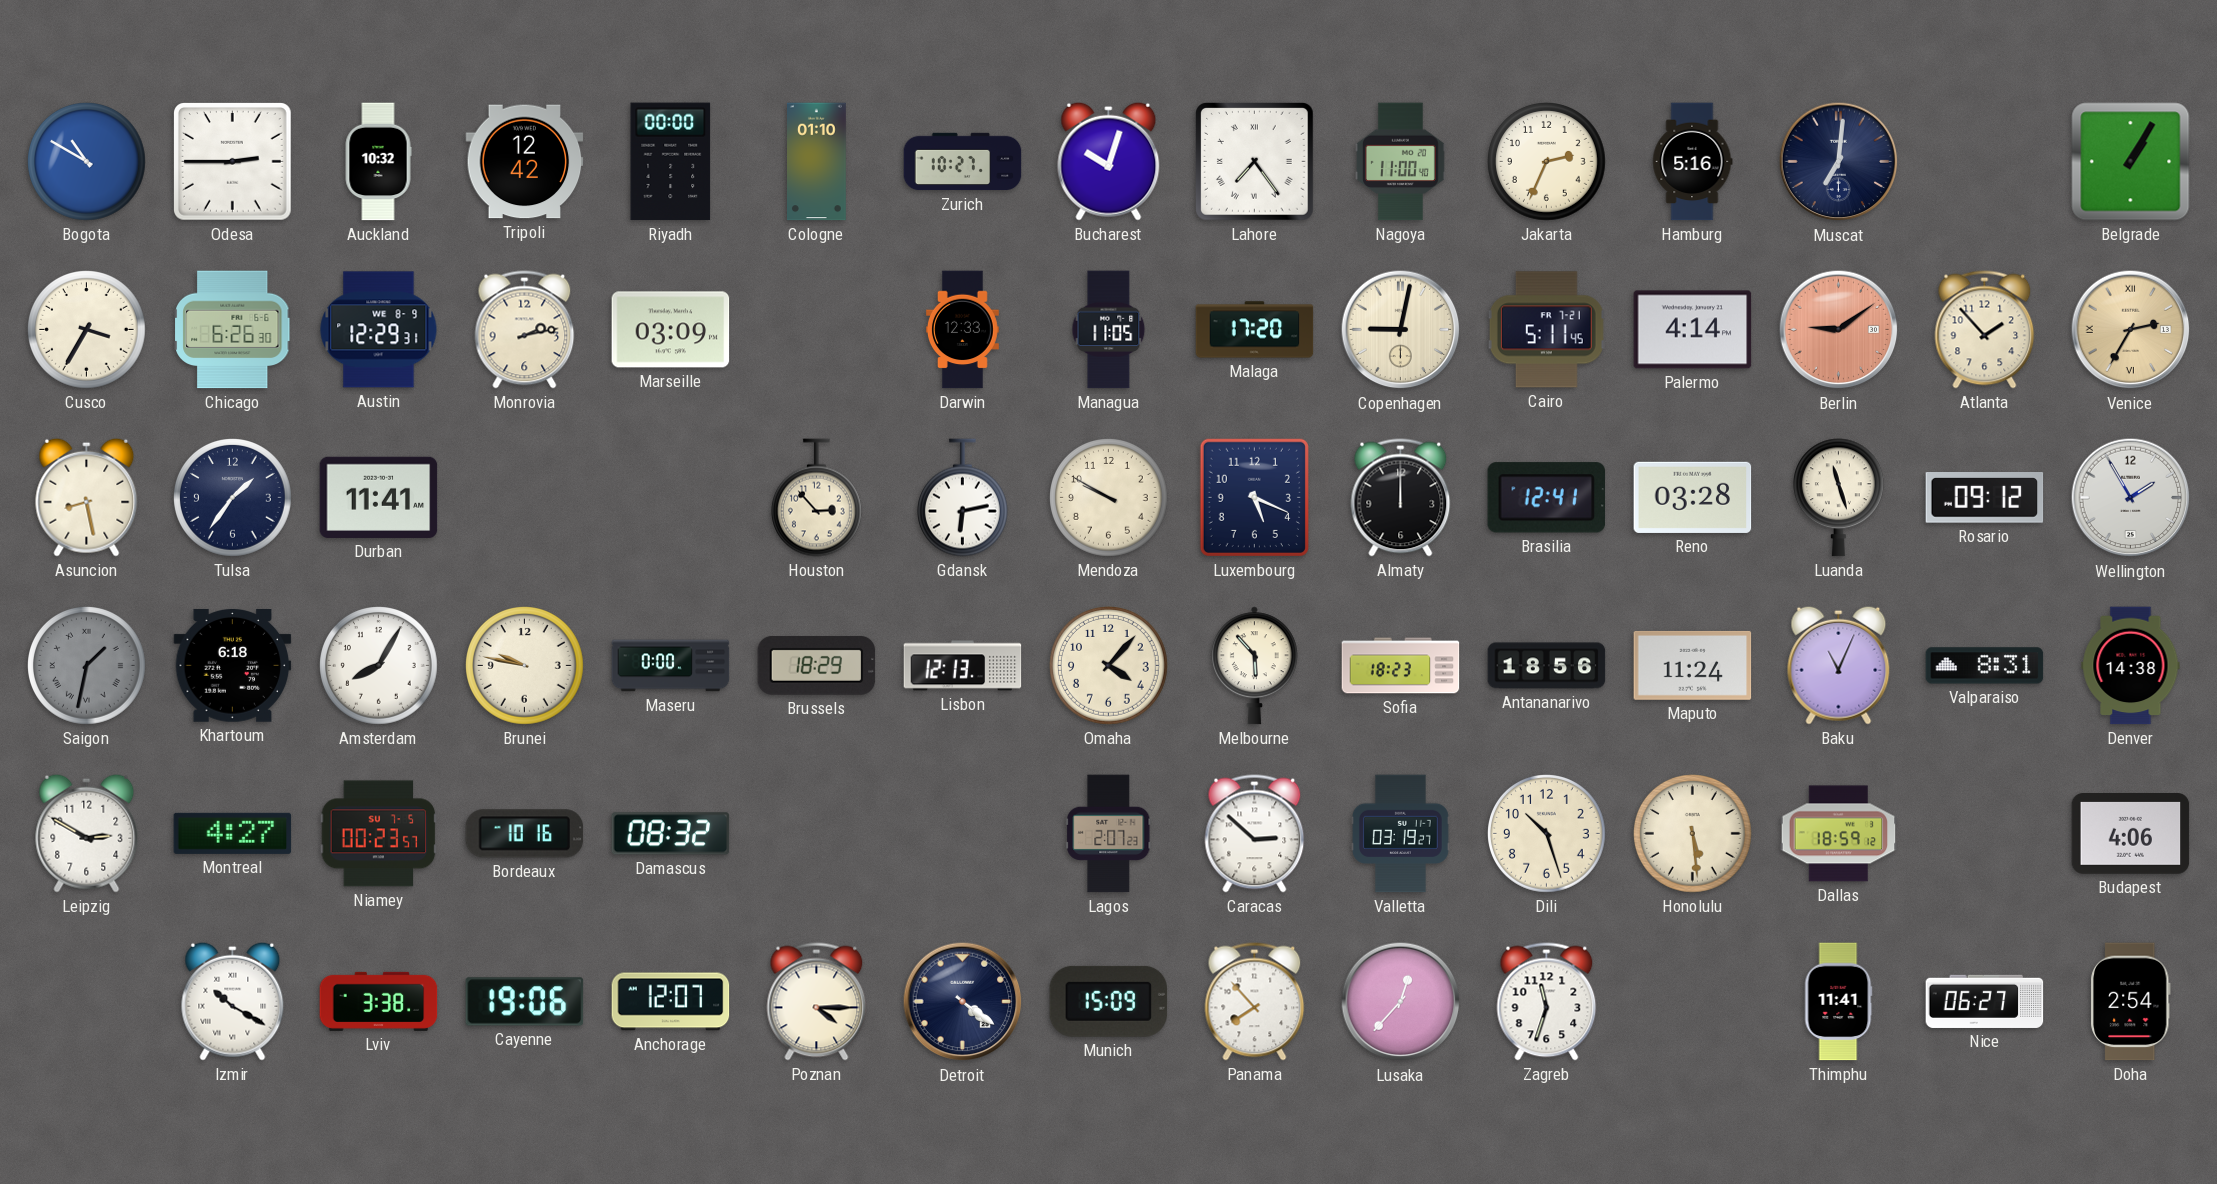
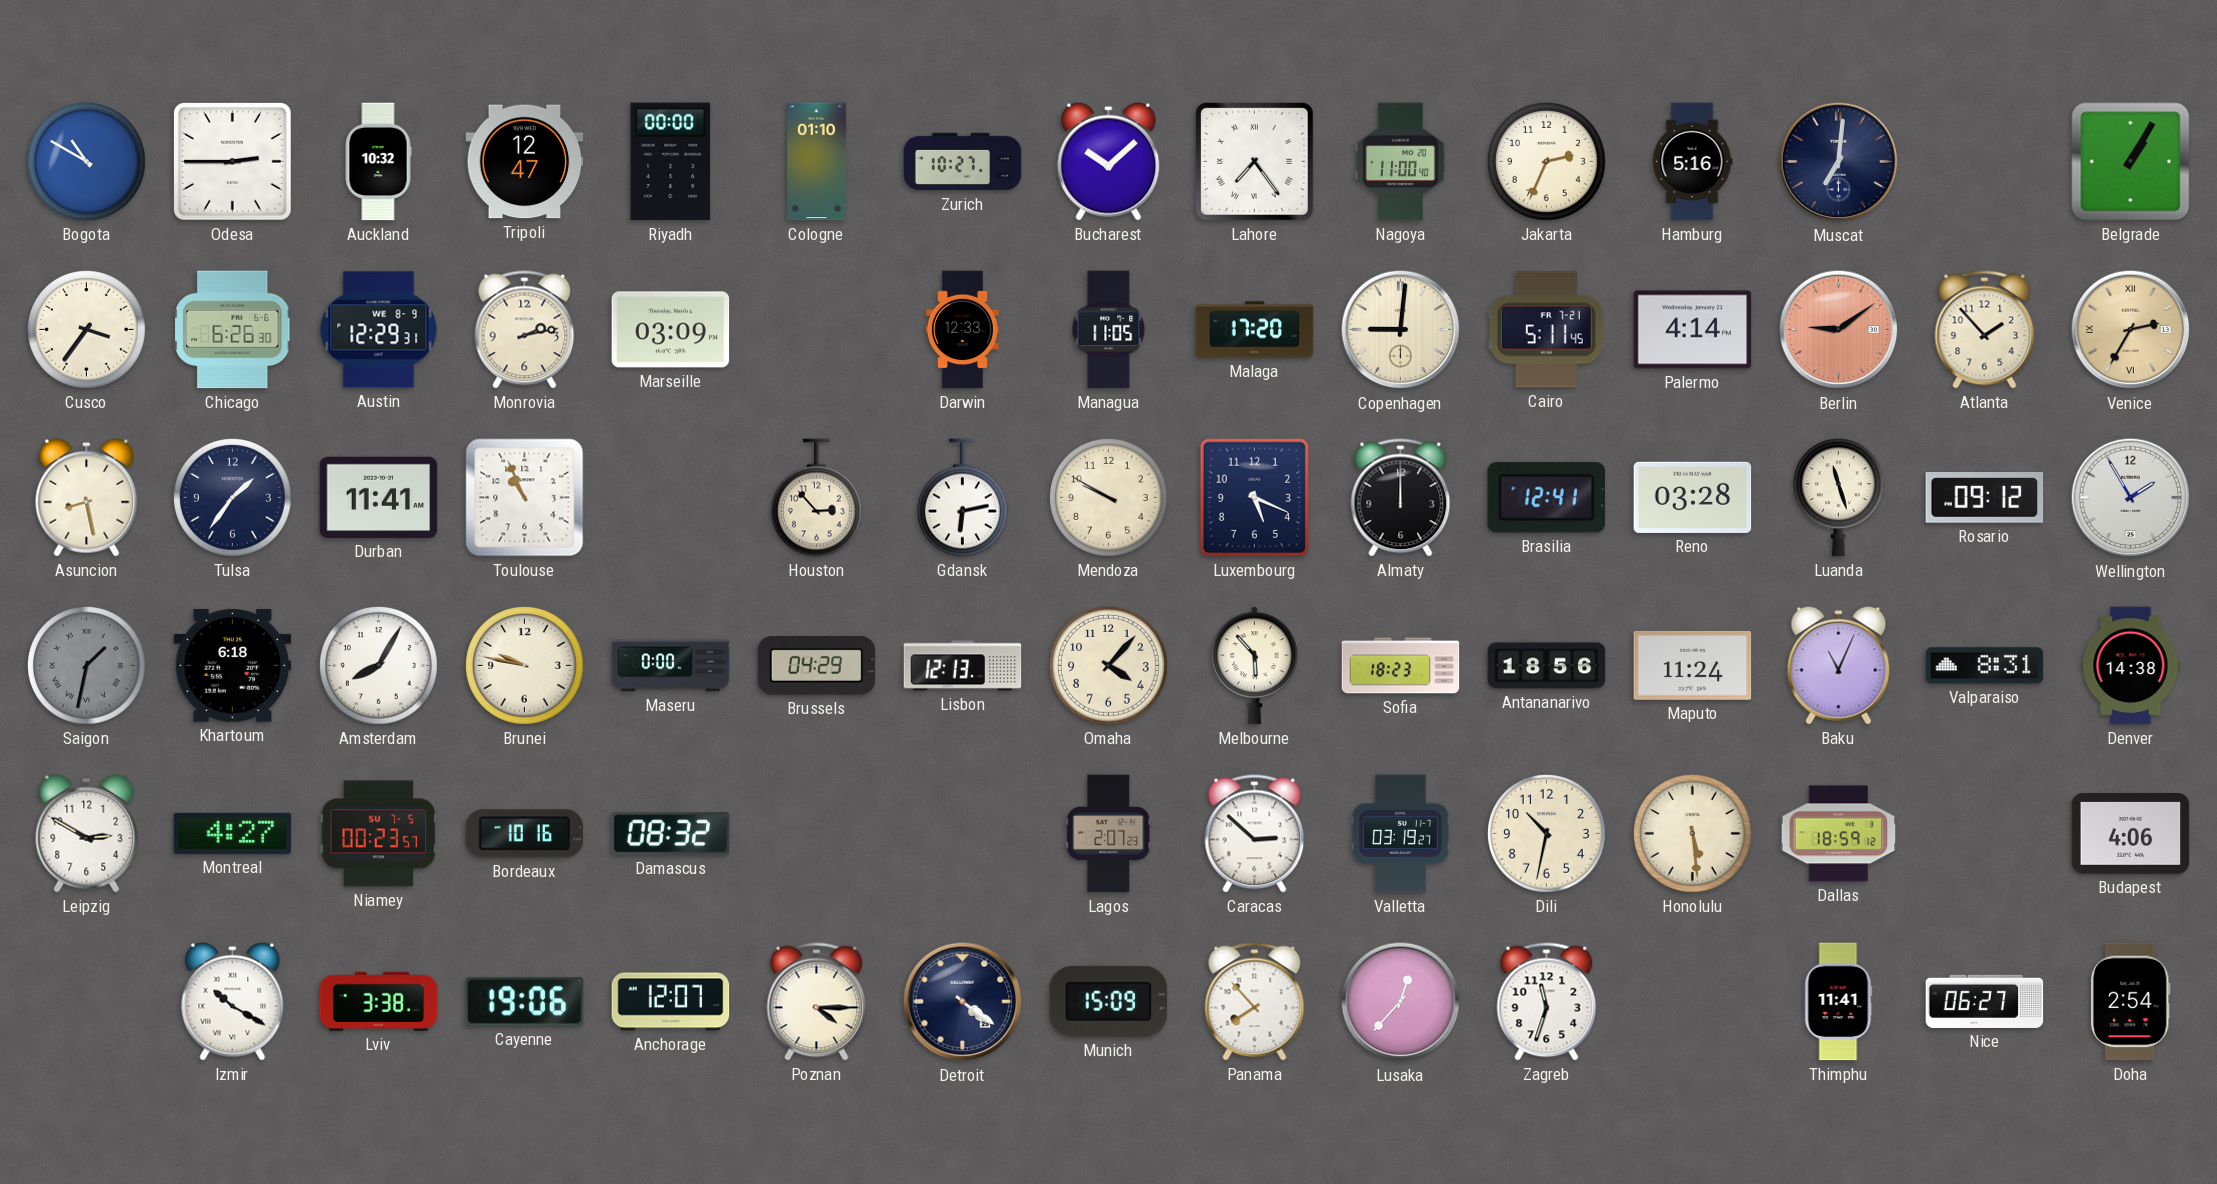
Tripoli: 12:42 -> 12:47
Bucharest: 10:03 -> 10:08
Cusco: 3:35 -> 3:36
Copenhagen: 9:02 -> 9:01
Toulouse: none -> 10:56
Brussels: 18:29 -> 04:29
Dili: 10:27 -> 10:32
